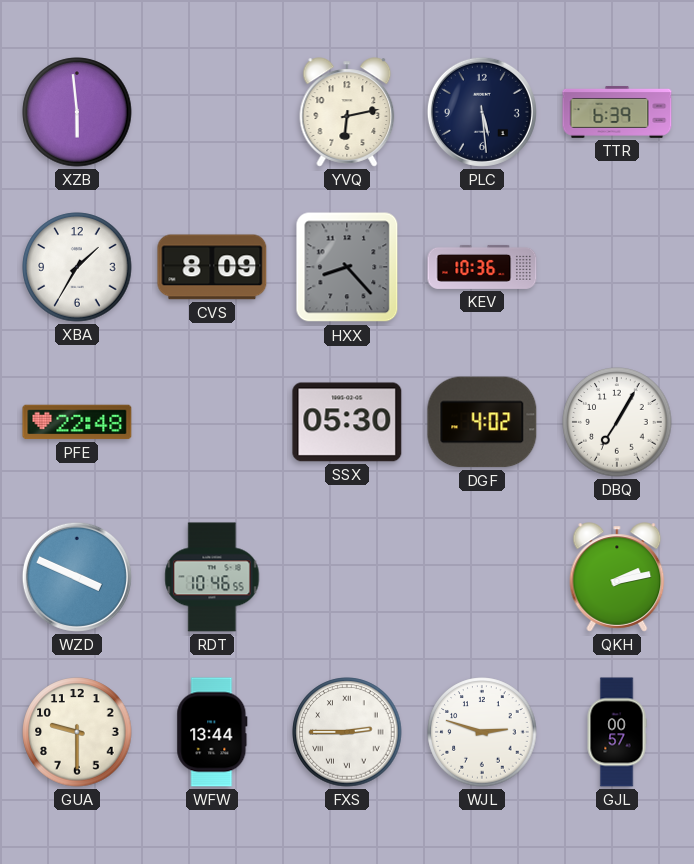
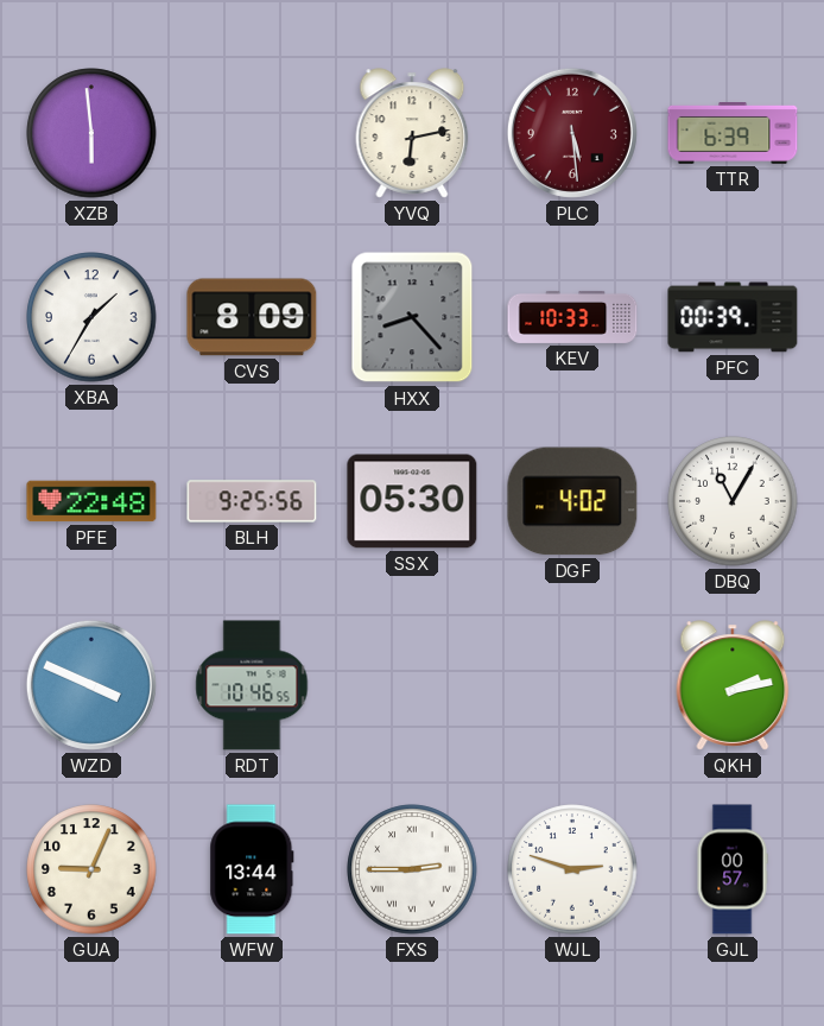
PLC dial: navy -> burgundy
KEV: 10:36 -> 10:33
PFC: none -> 00:39
BLH: none -> 9:25
DBQ: 7:05 -> 11:05
GUA: 9:30 -> 9:04
